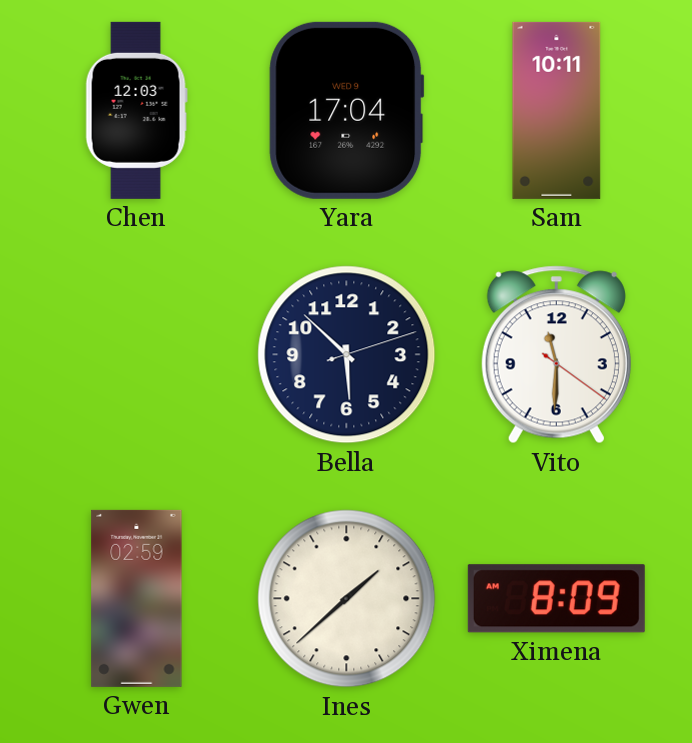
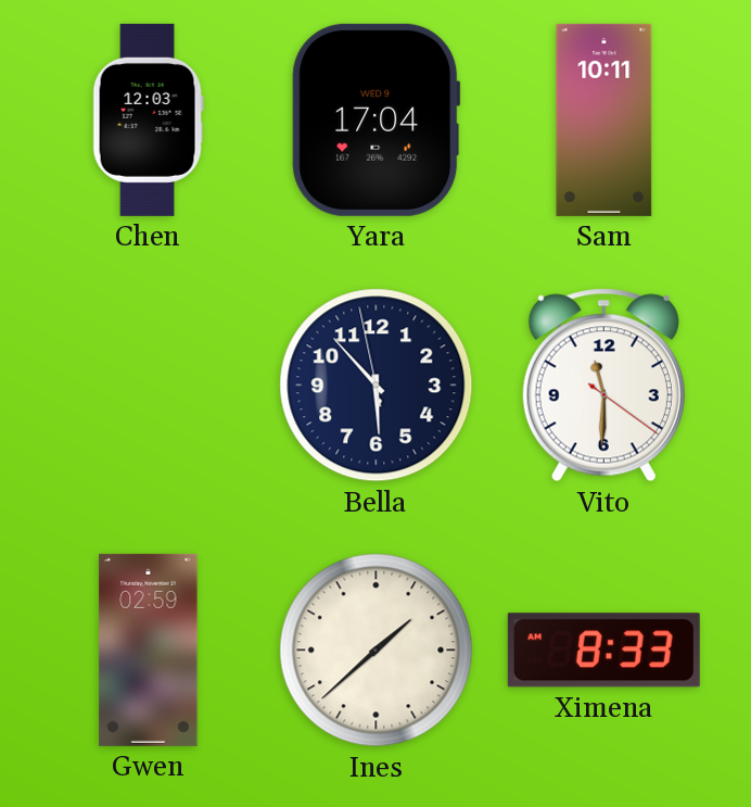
Bella: 5:52:12 -> 5:52:58
Ximena: 8:09 -> 8:33
